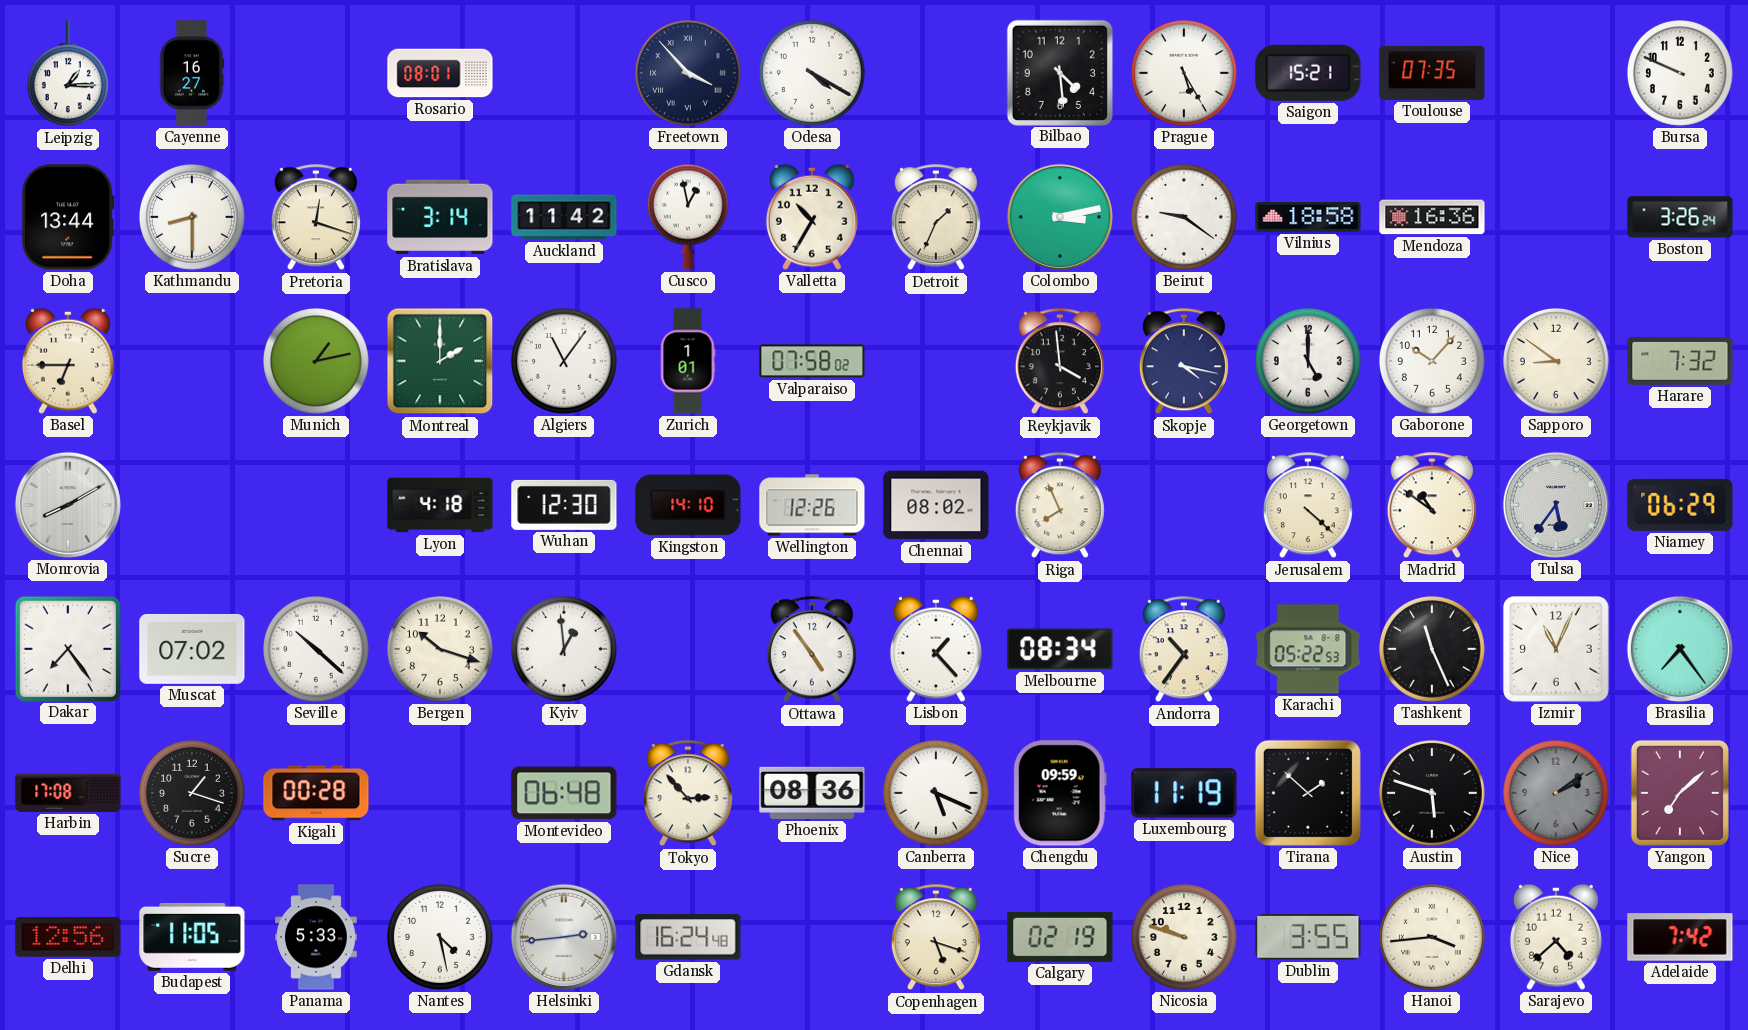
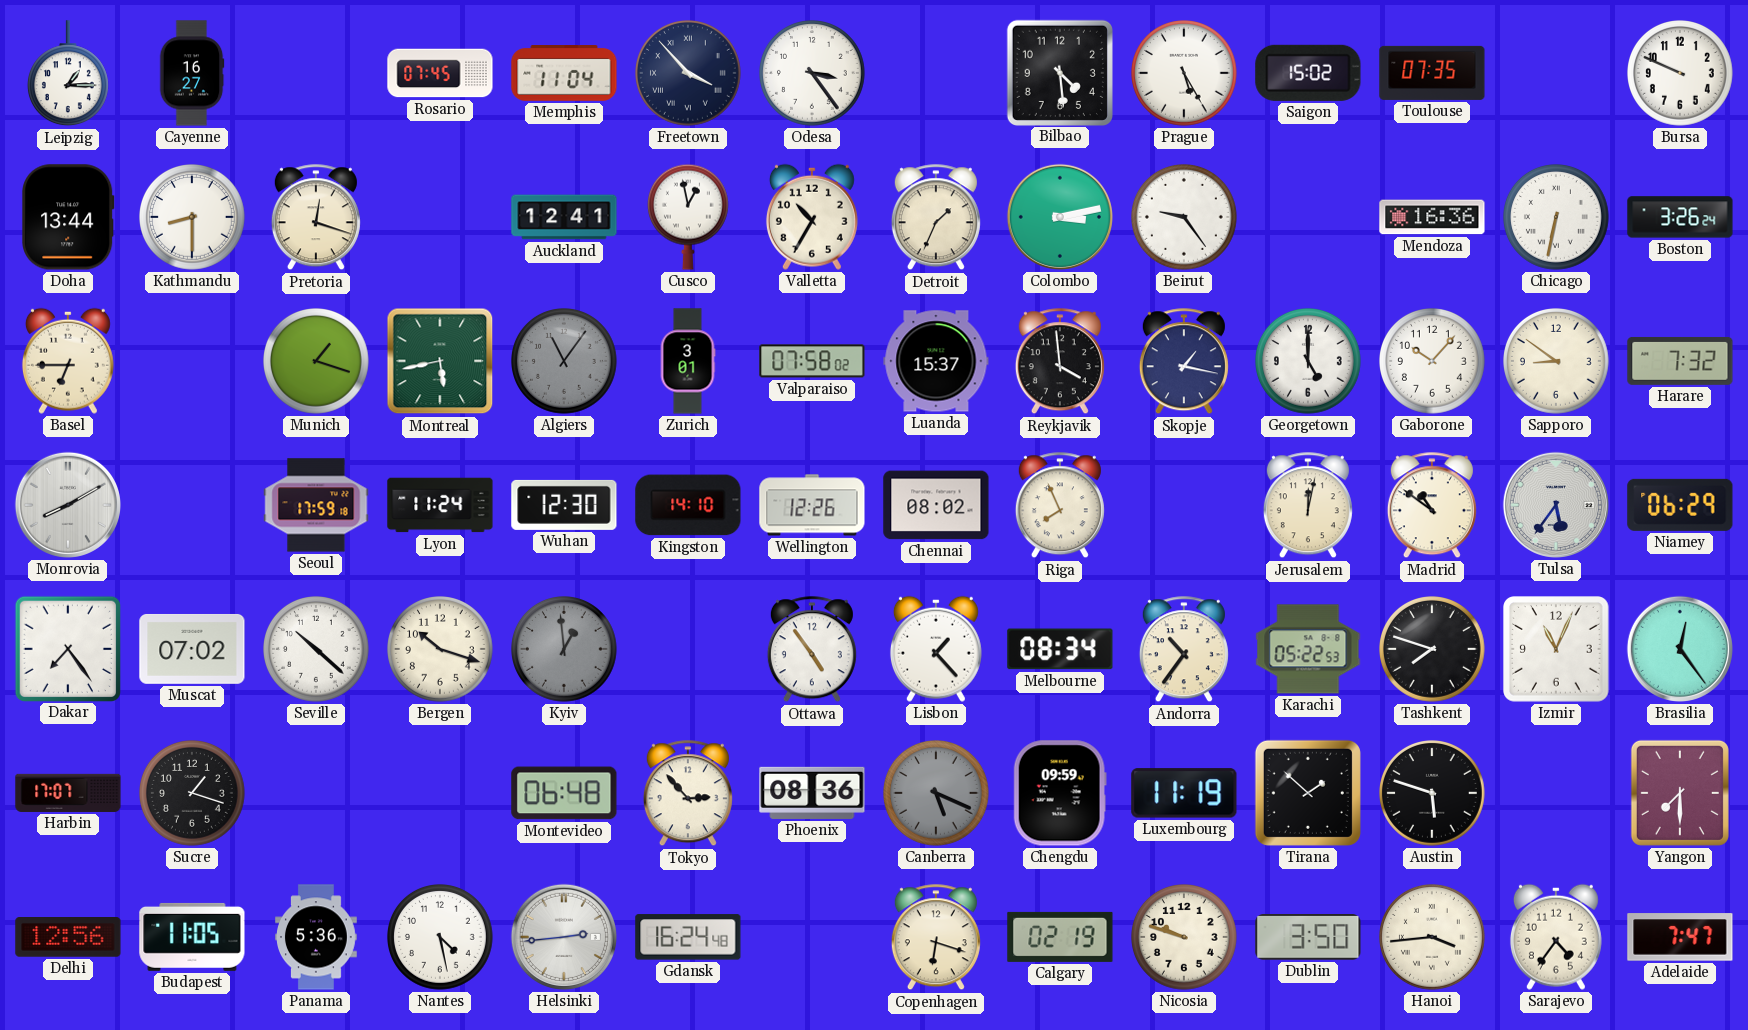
Rosario: 08:01 -> 07:45
Memphis: none -> 11:04
Odesa: 4:20 -> 3:24
Saigon: 15:21 -> 15:02
Bratislava: 3:14 -> none
Auckland: 11:42 -> 12:41
Beirut: 9:21 -> 9:24
Vilnius: 18:58 -> none
Chicago: none -> 6:32
Munich: 1:13 -> 1:18
Montreal: 2:00 -> 5:43
Algiers dial: white -> grey
Zurich: 1:01 -> 3:01
Luanda: none -> 15:37
Skopje: 4:17 -> 1:17
Seoul: none -> 17:59
Lyon: 4:18 -> 11:24
Jerusalem: 4:22 -> 12:02
Kyiv dial: white -> grey
Tashkent: 11:26 -> 7:48
Brasilia: 7:24 -> 12:24
Harbin: 17:08 -> 17:07
Kigali: 00:28 -> none
Canberra dial: white -> grey
Nice: 2:09 -> none
Yangon: 7:08 -> 7:30
Panama: 5:33 -> 5:36
Copenhagen: 5:18 -> 6:18
Dublin: 3:55 -> 3:50
Sarajevo: 4:38 -> 4:36
Adelaide: 7:42 -> 7:47
